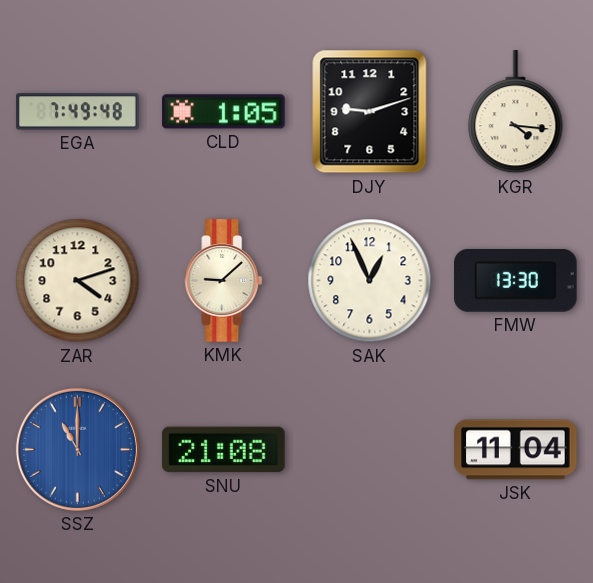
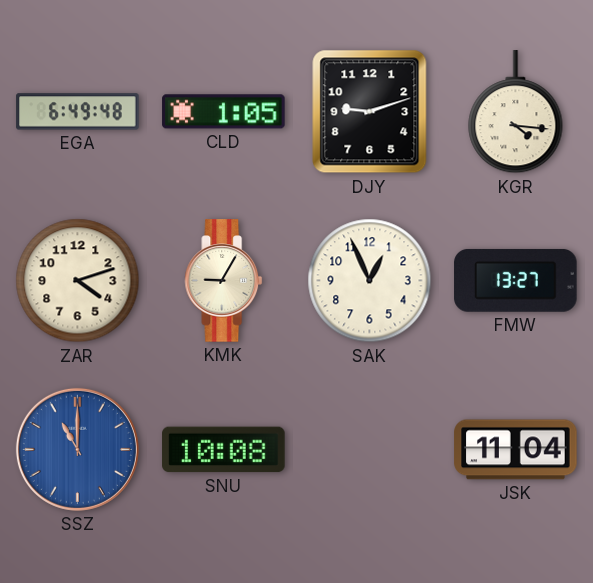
EGA: 7:49 -> 6:49
KMK: 9:08 -> 9:05
FMW: 13:30 -> 13:27
SNU: 21:08 -> 10:08
